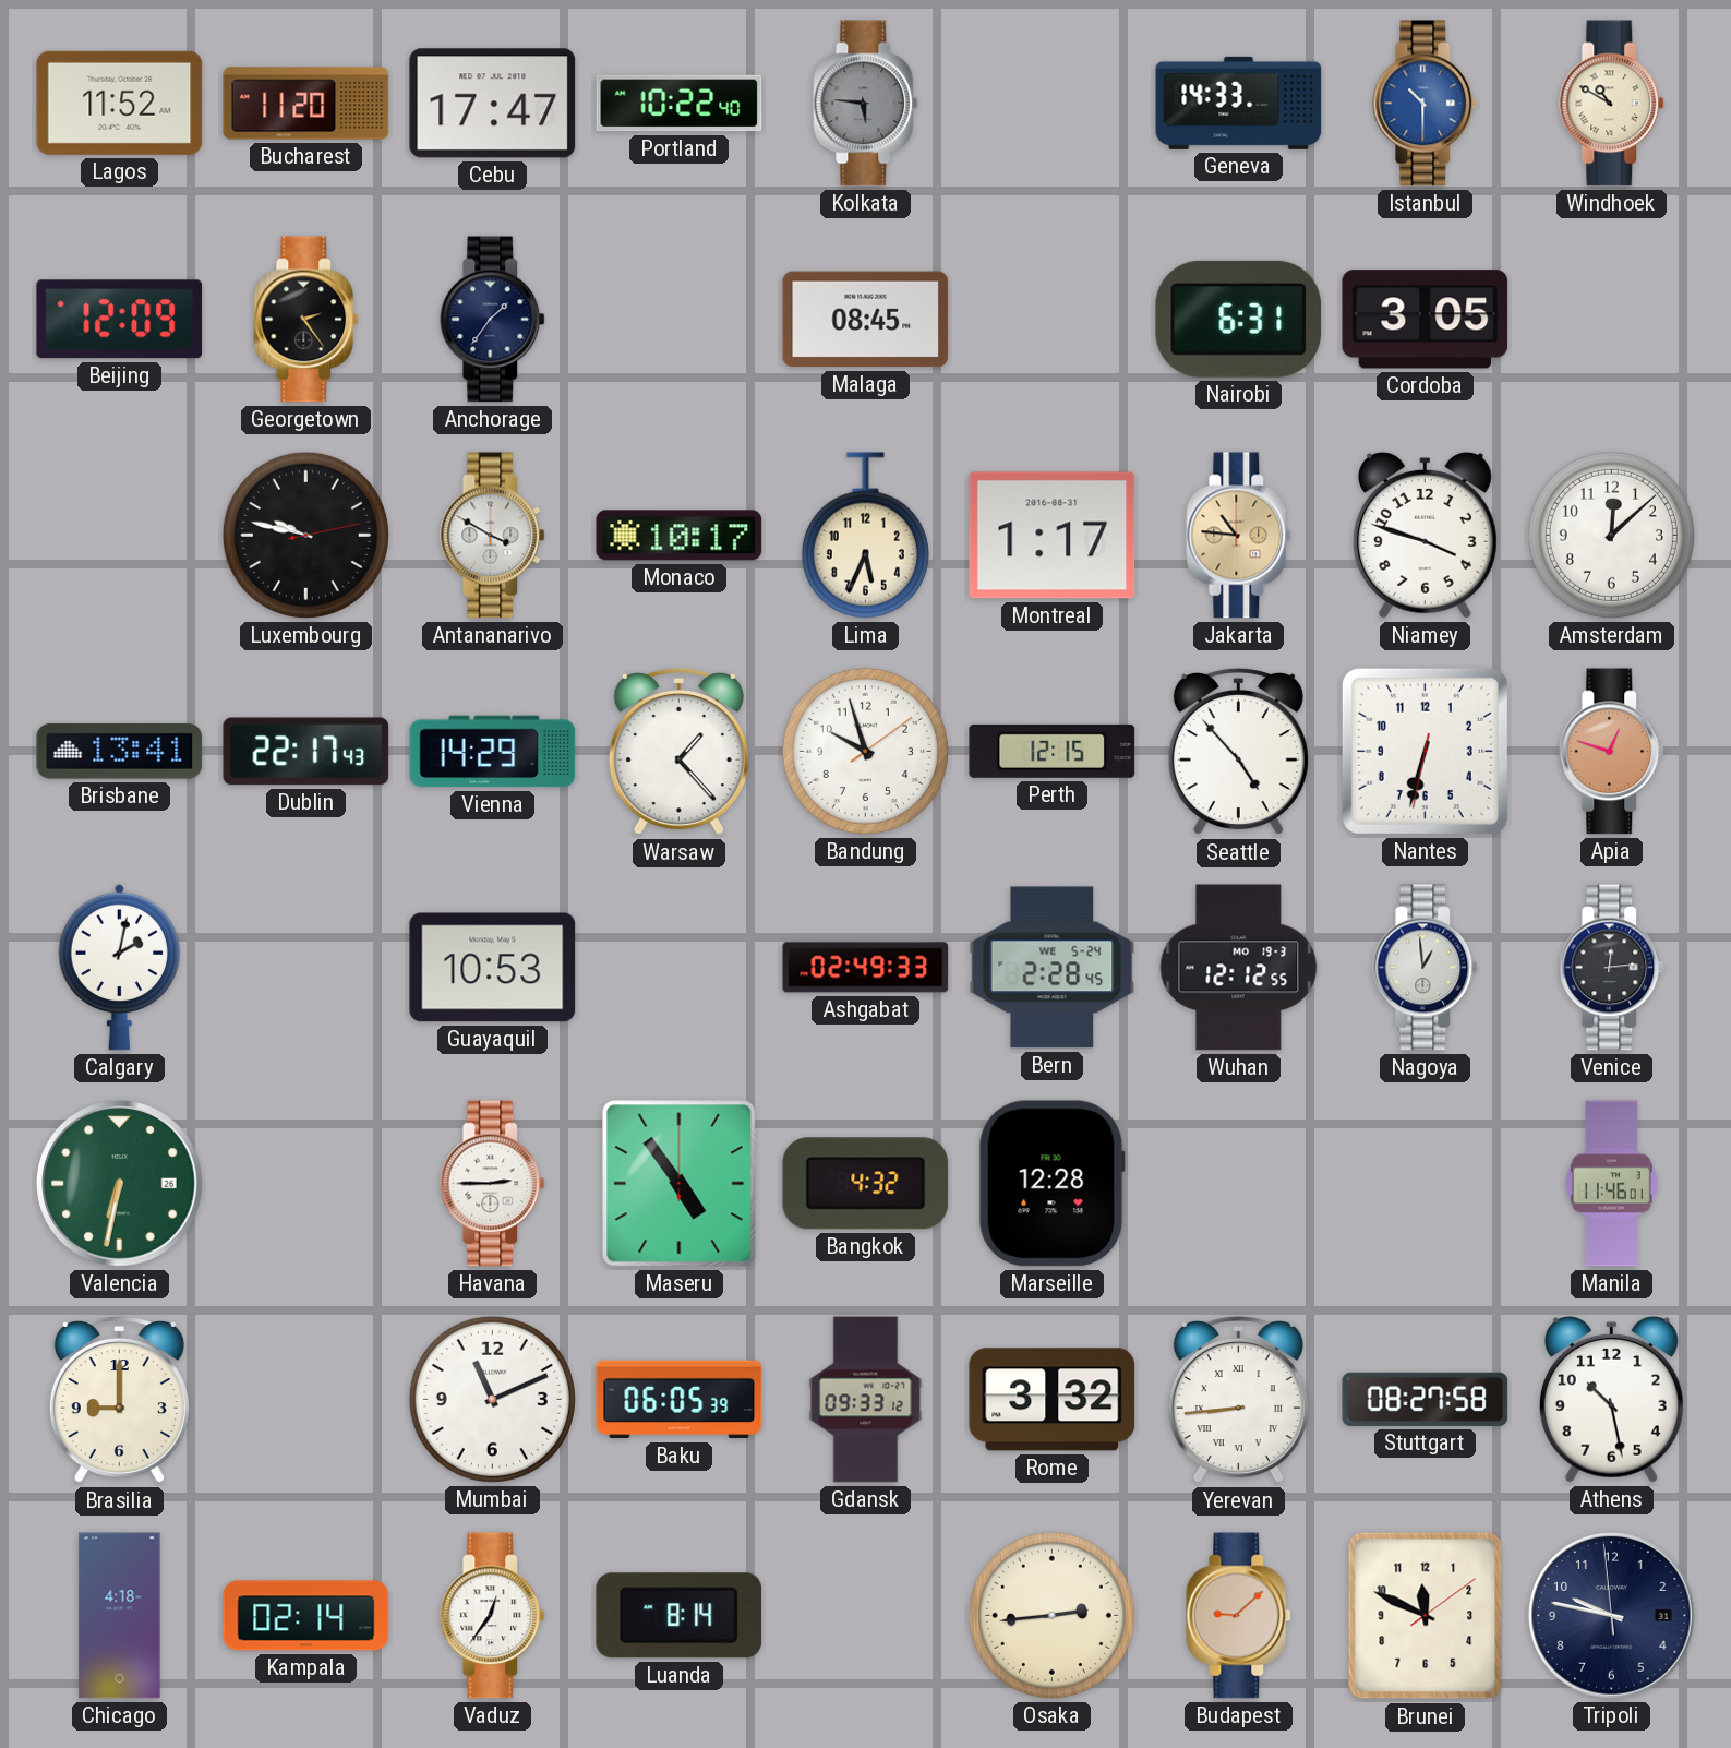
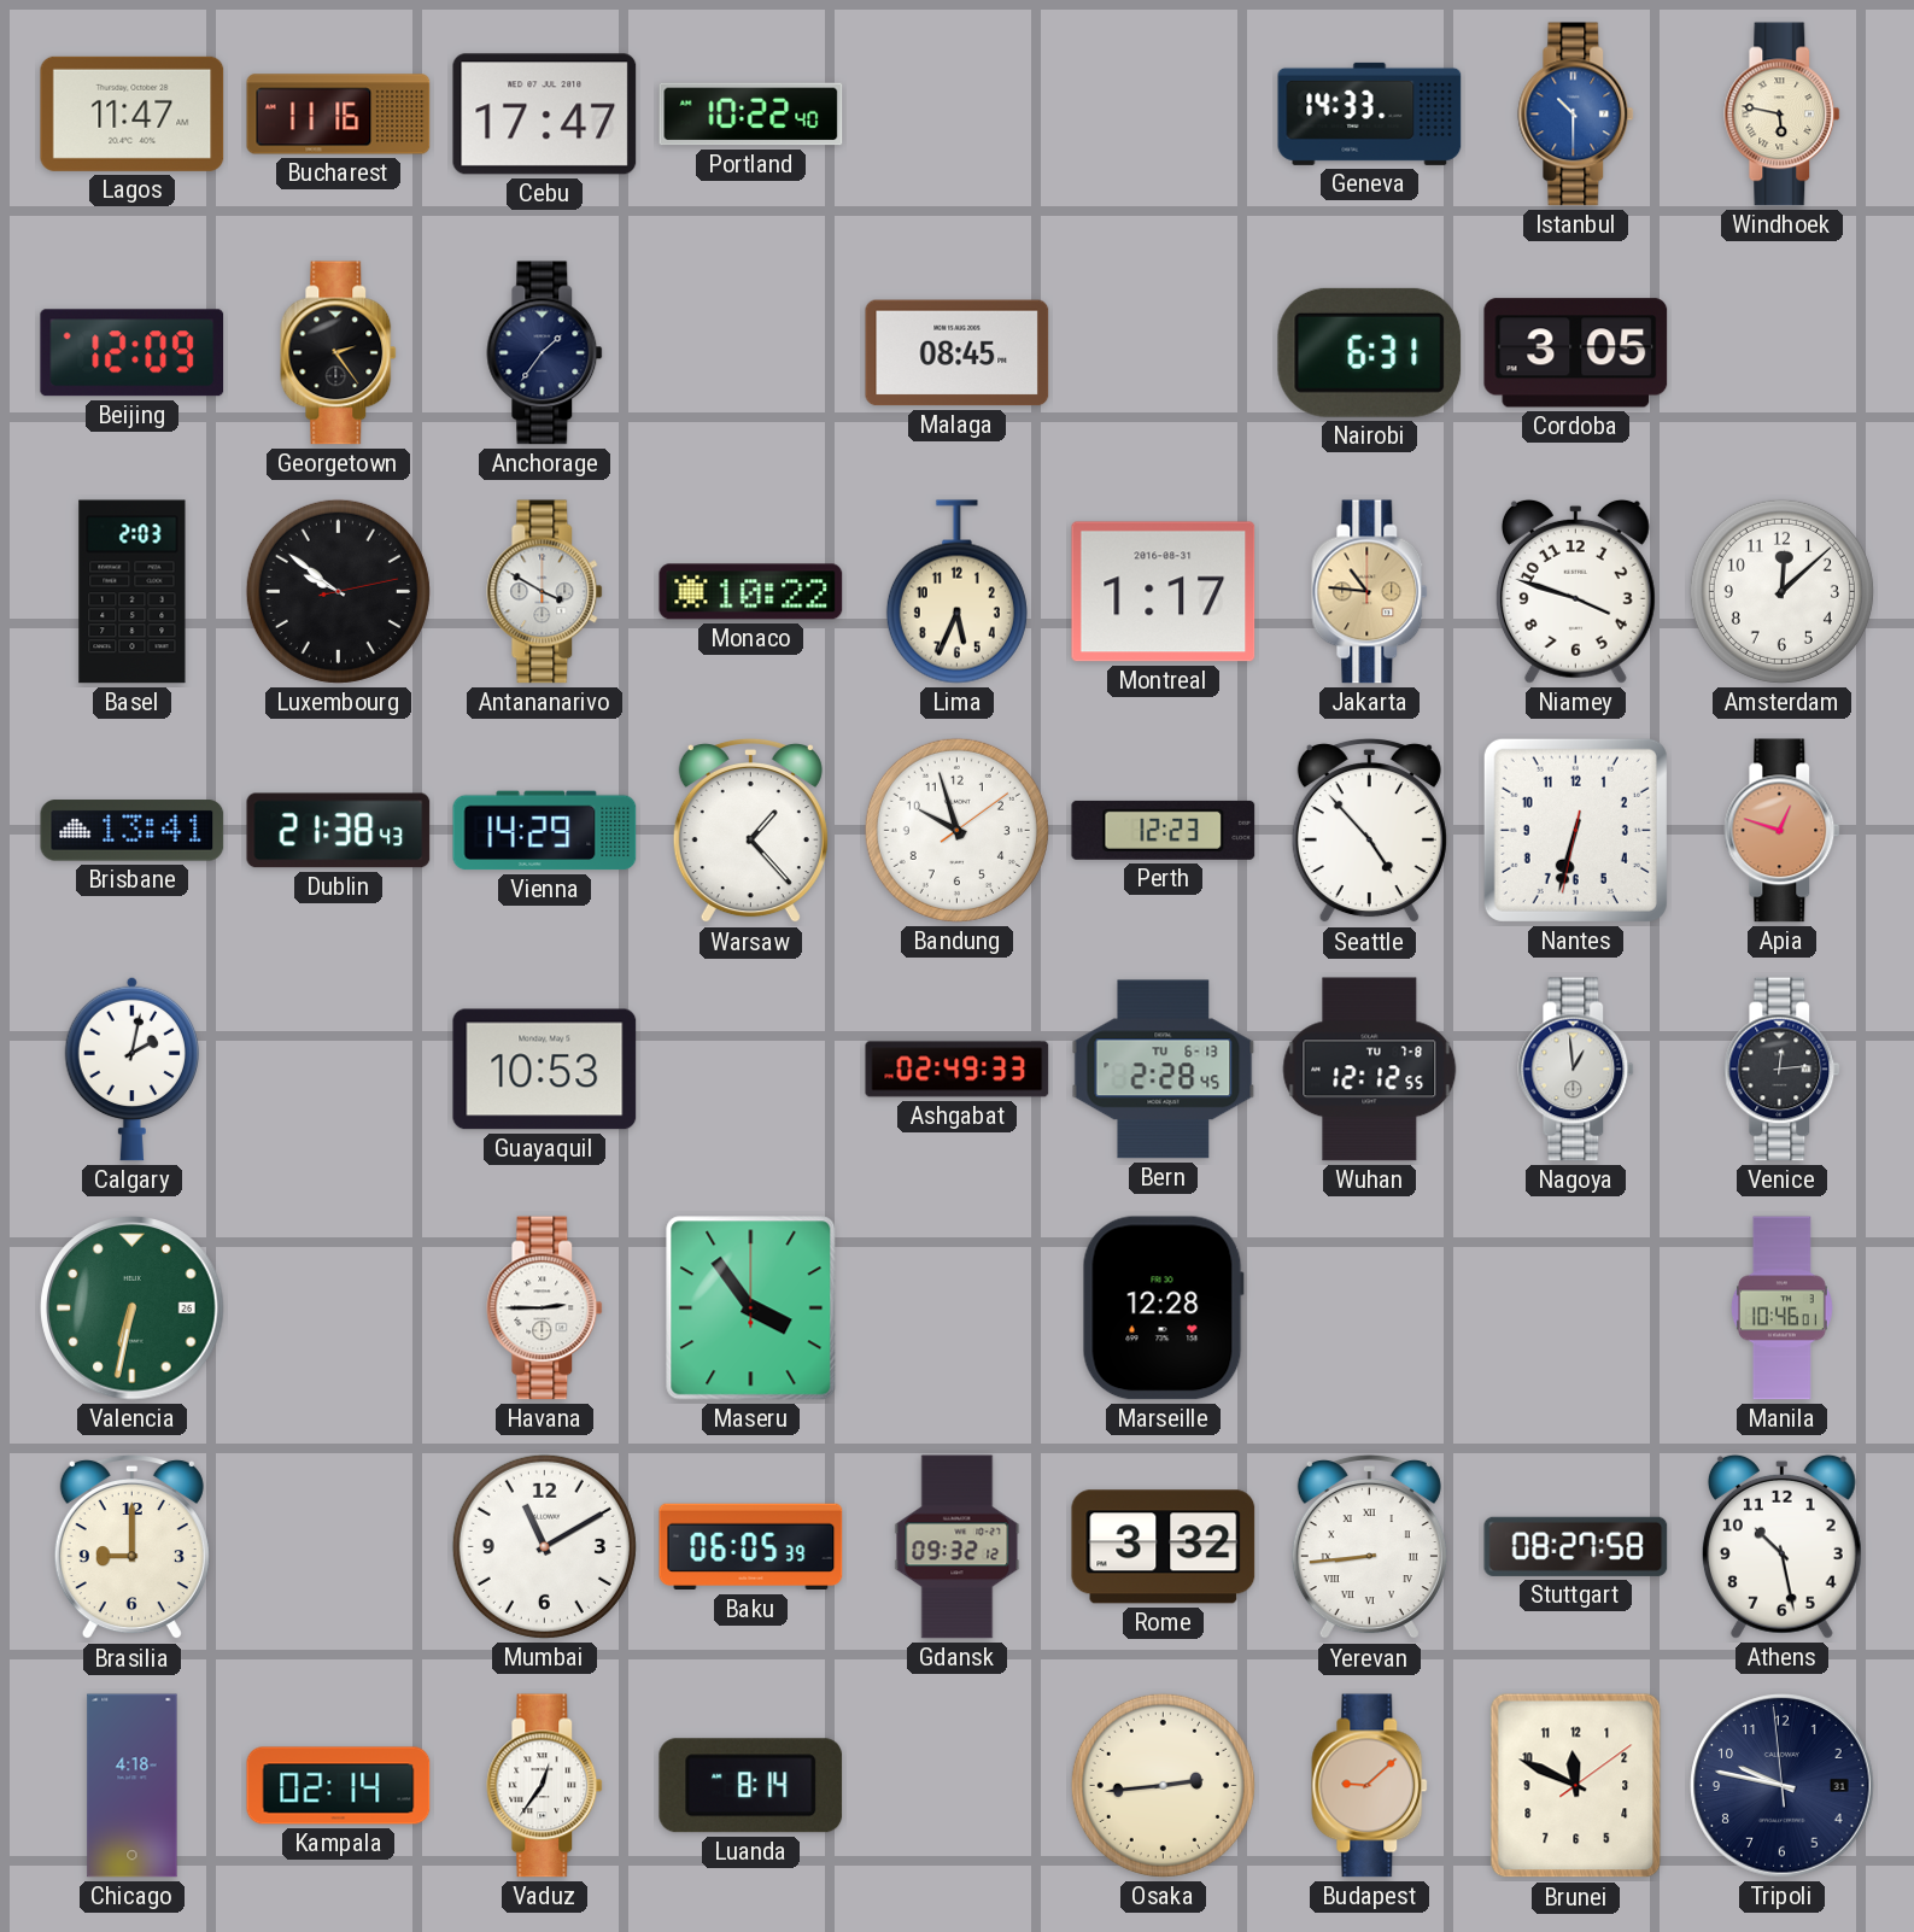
Lagos: 11:52 -> 11:47
Bucharest: 11:20 -> 11:16
Kolkata: 5:46 -> none
Windhoek: 10:50 -> 5:47
Basel: none -> 2:03
Luxembourg: 9:47 -> 9:51
Monaco: 10:17 -> 10:22
Dublin: 22:17 -> 21:38
Perth: 12:15 -> 12:23
Bern date: WE 5-24 -> TU 6-13
Wuhan date: MO 19-3 -> TU 7-8
Maseru: 4:54 -> 3:54
Bangkok: 4:32 -> none
Manila: 11:46 -> 10:46
Mumbai: 11:11 -> 11:10
Gdansk: 09:33 -> 09:32
